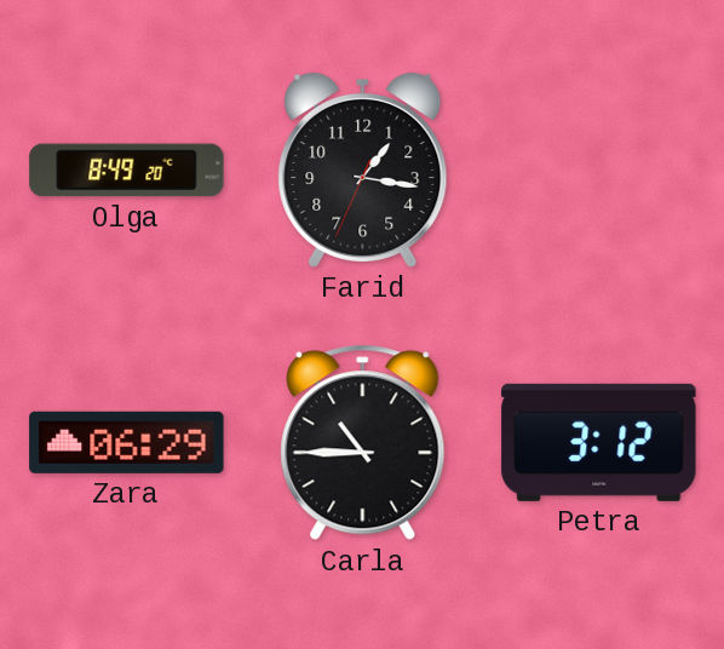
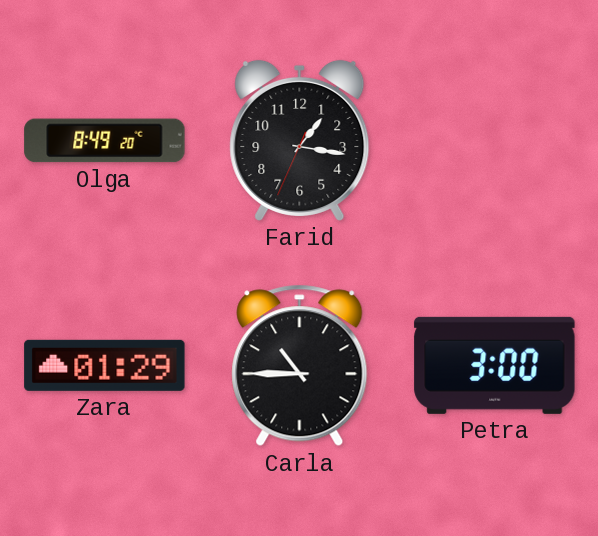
Zara: 06:29 -> 01:29
Petra: 3:12 -> 3:00
